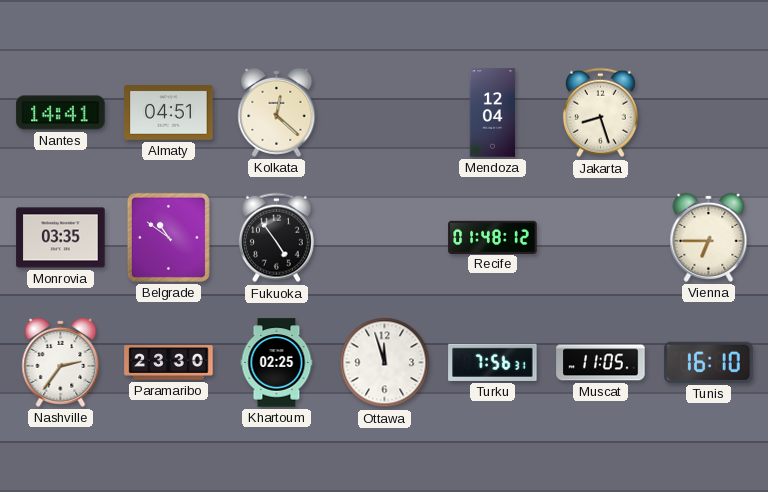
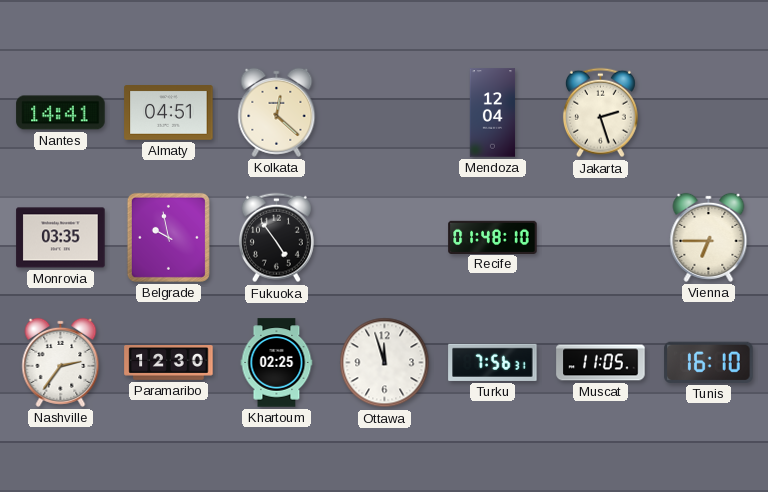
Jakarta: 8:27 -> 2:27
Belgrade: 10:51 -> 9:58
Recife: 01:48:12 -> 01:48:10
Paramaribo: 23:30 -> 12:30
